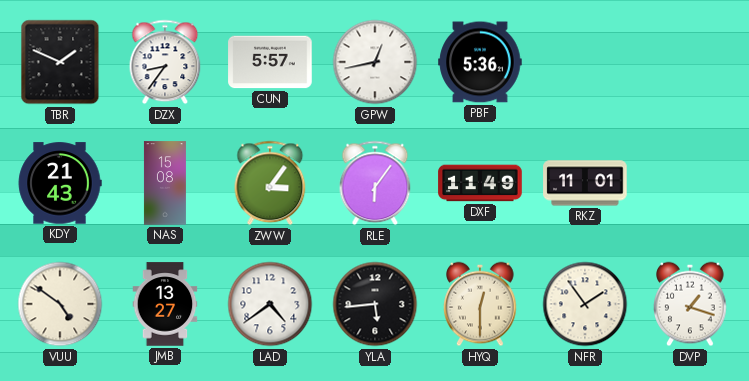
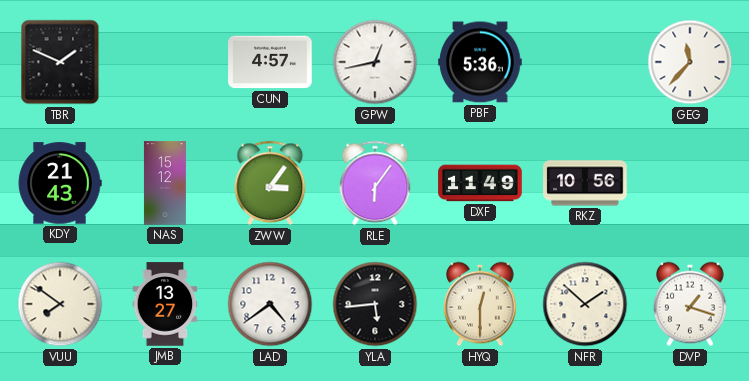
DZX: 8:36 -> none
CUN: 5:57 -> 4:57
GEG: none -> 11:37
NAS: 15:08 -> 15:12
RKZ: 11:01 -> 10:56
VUU: 4:51 -> 7:51
NFR: 1:54 -> 1:52
